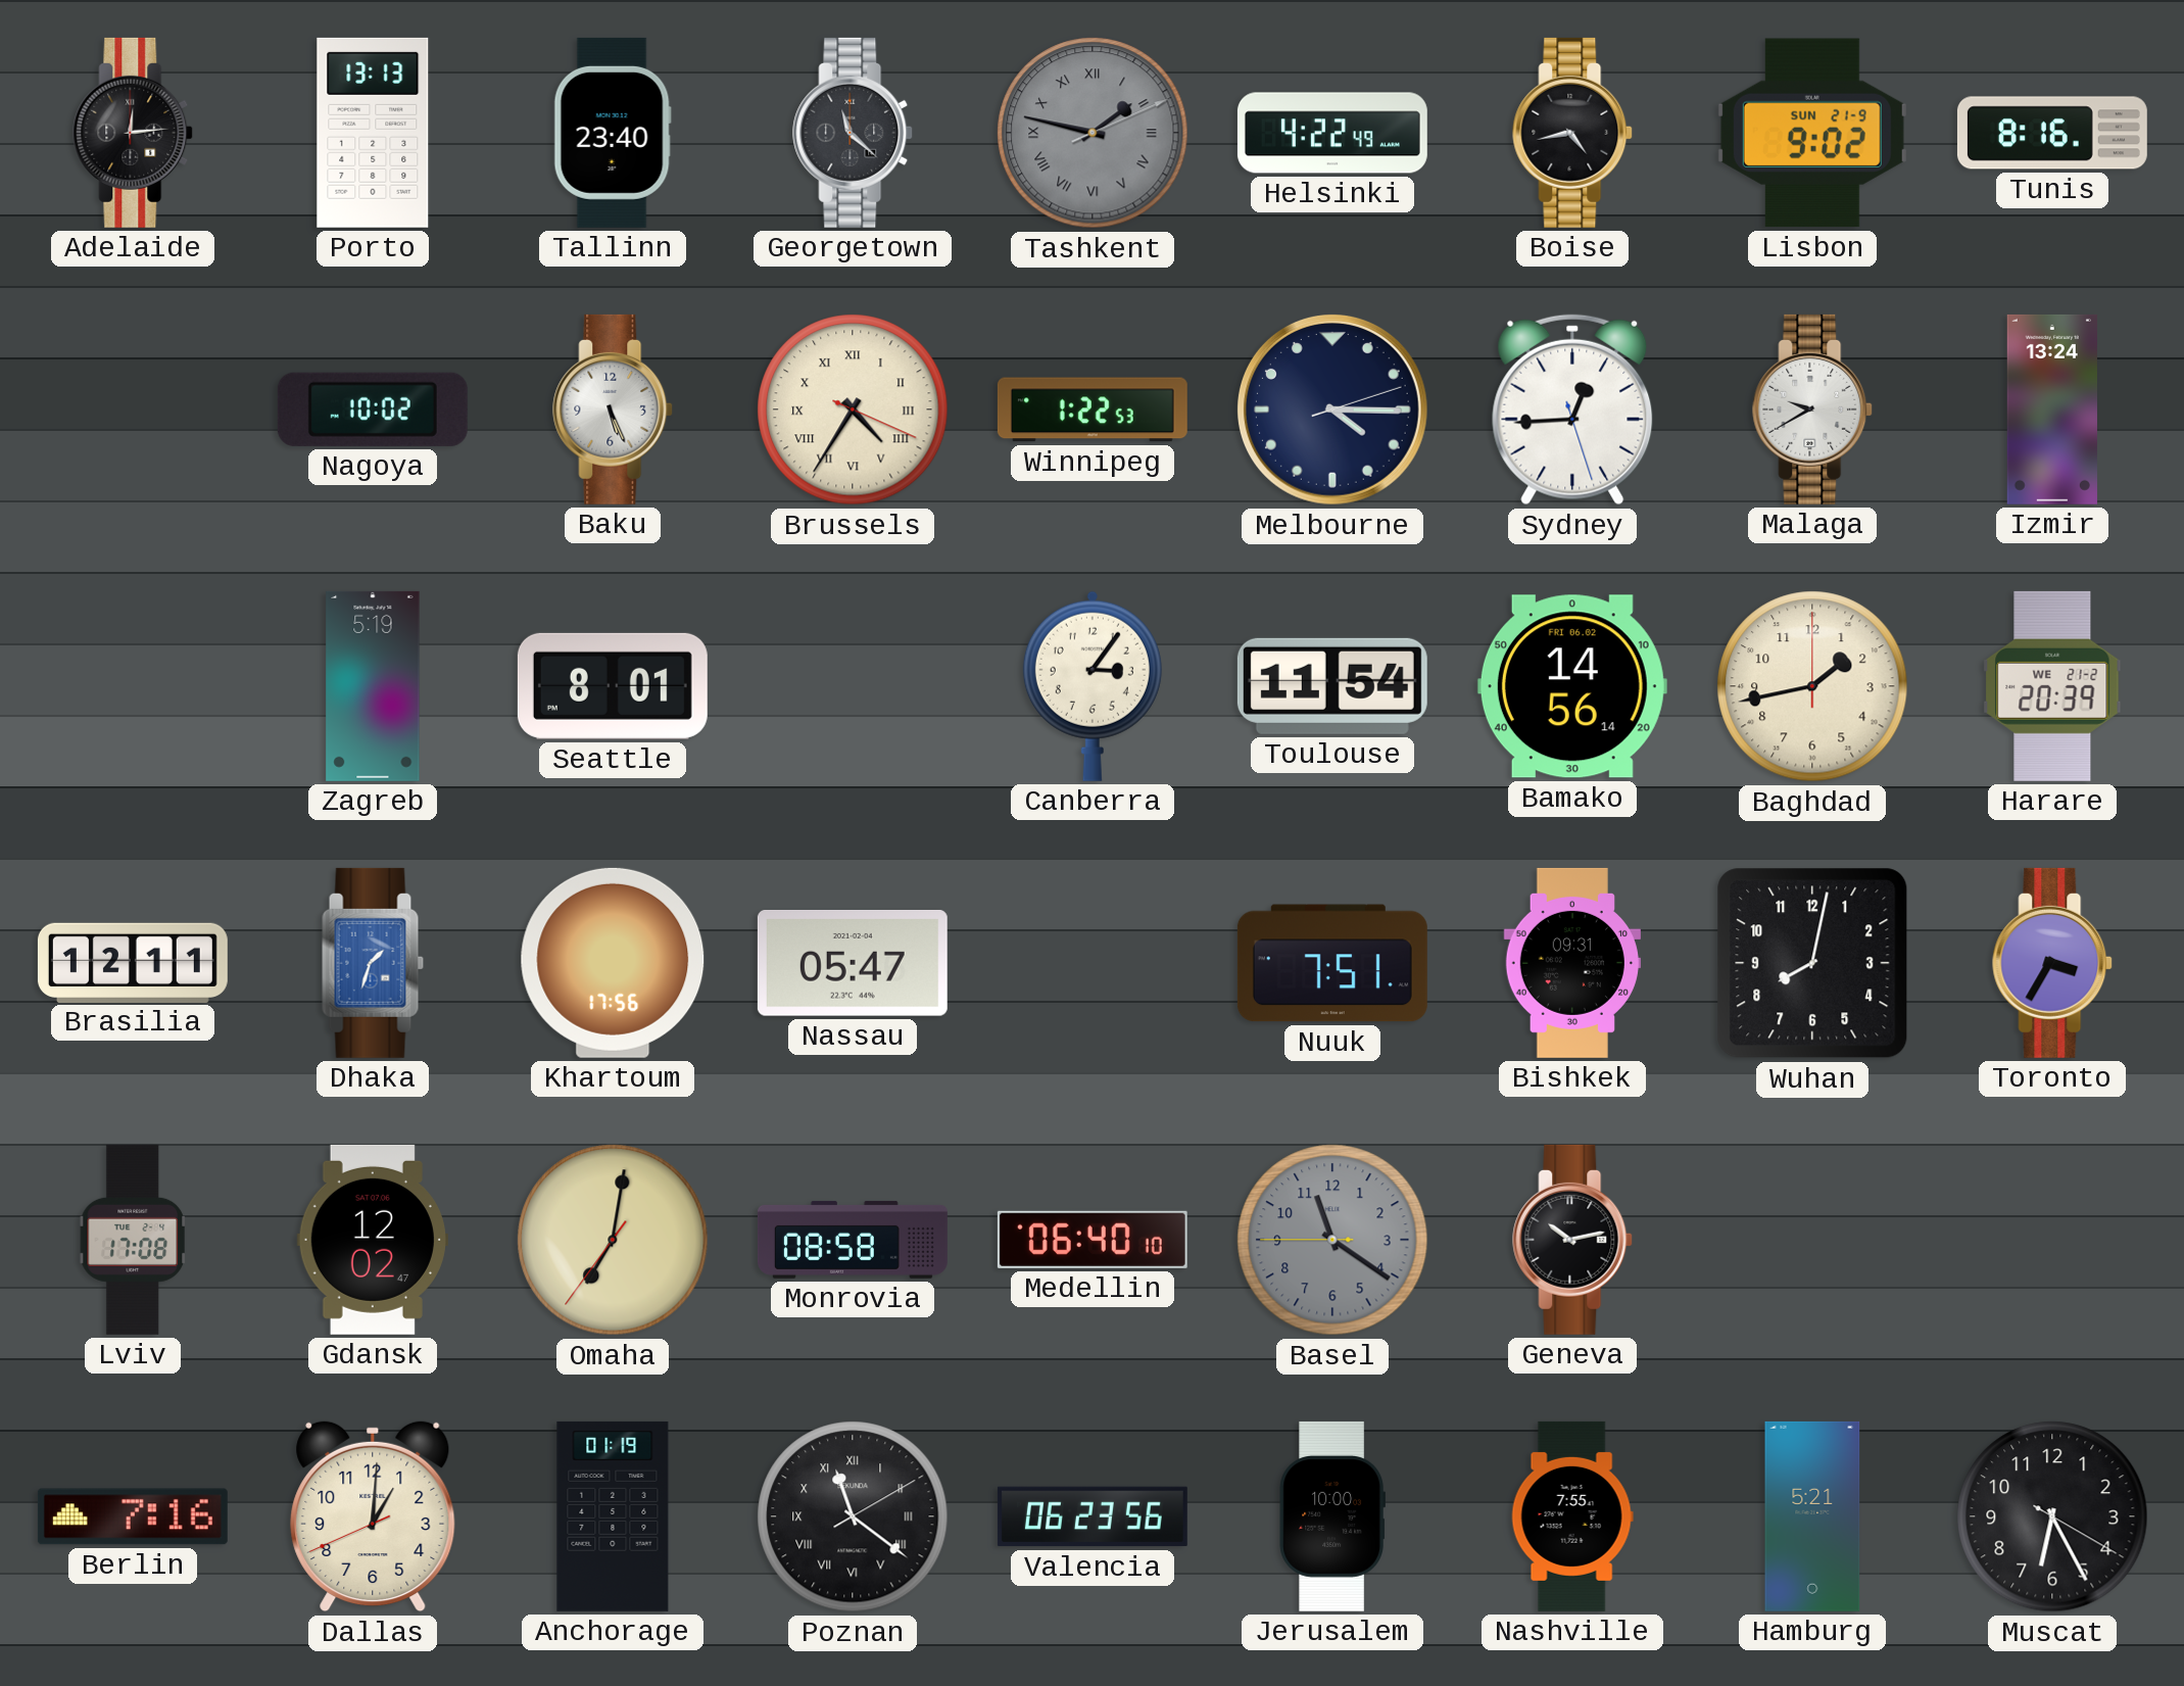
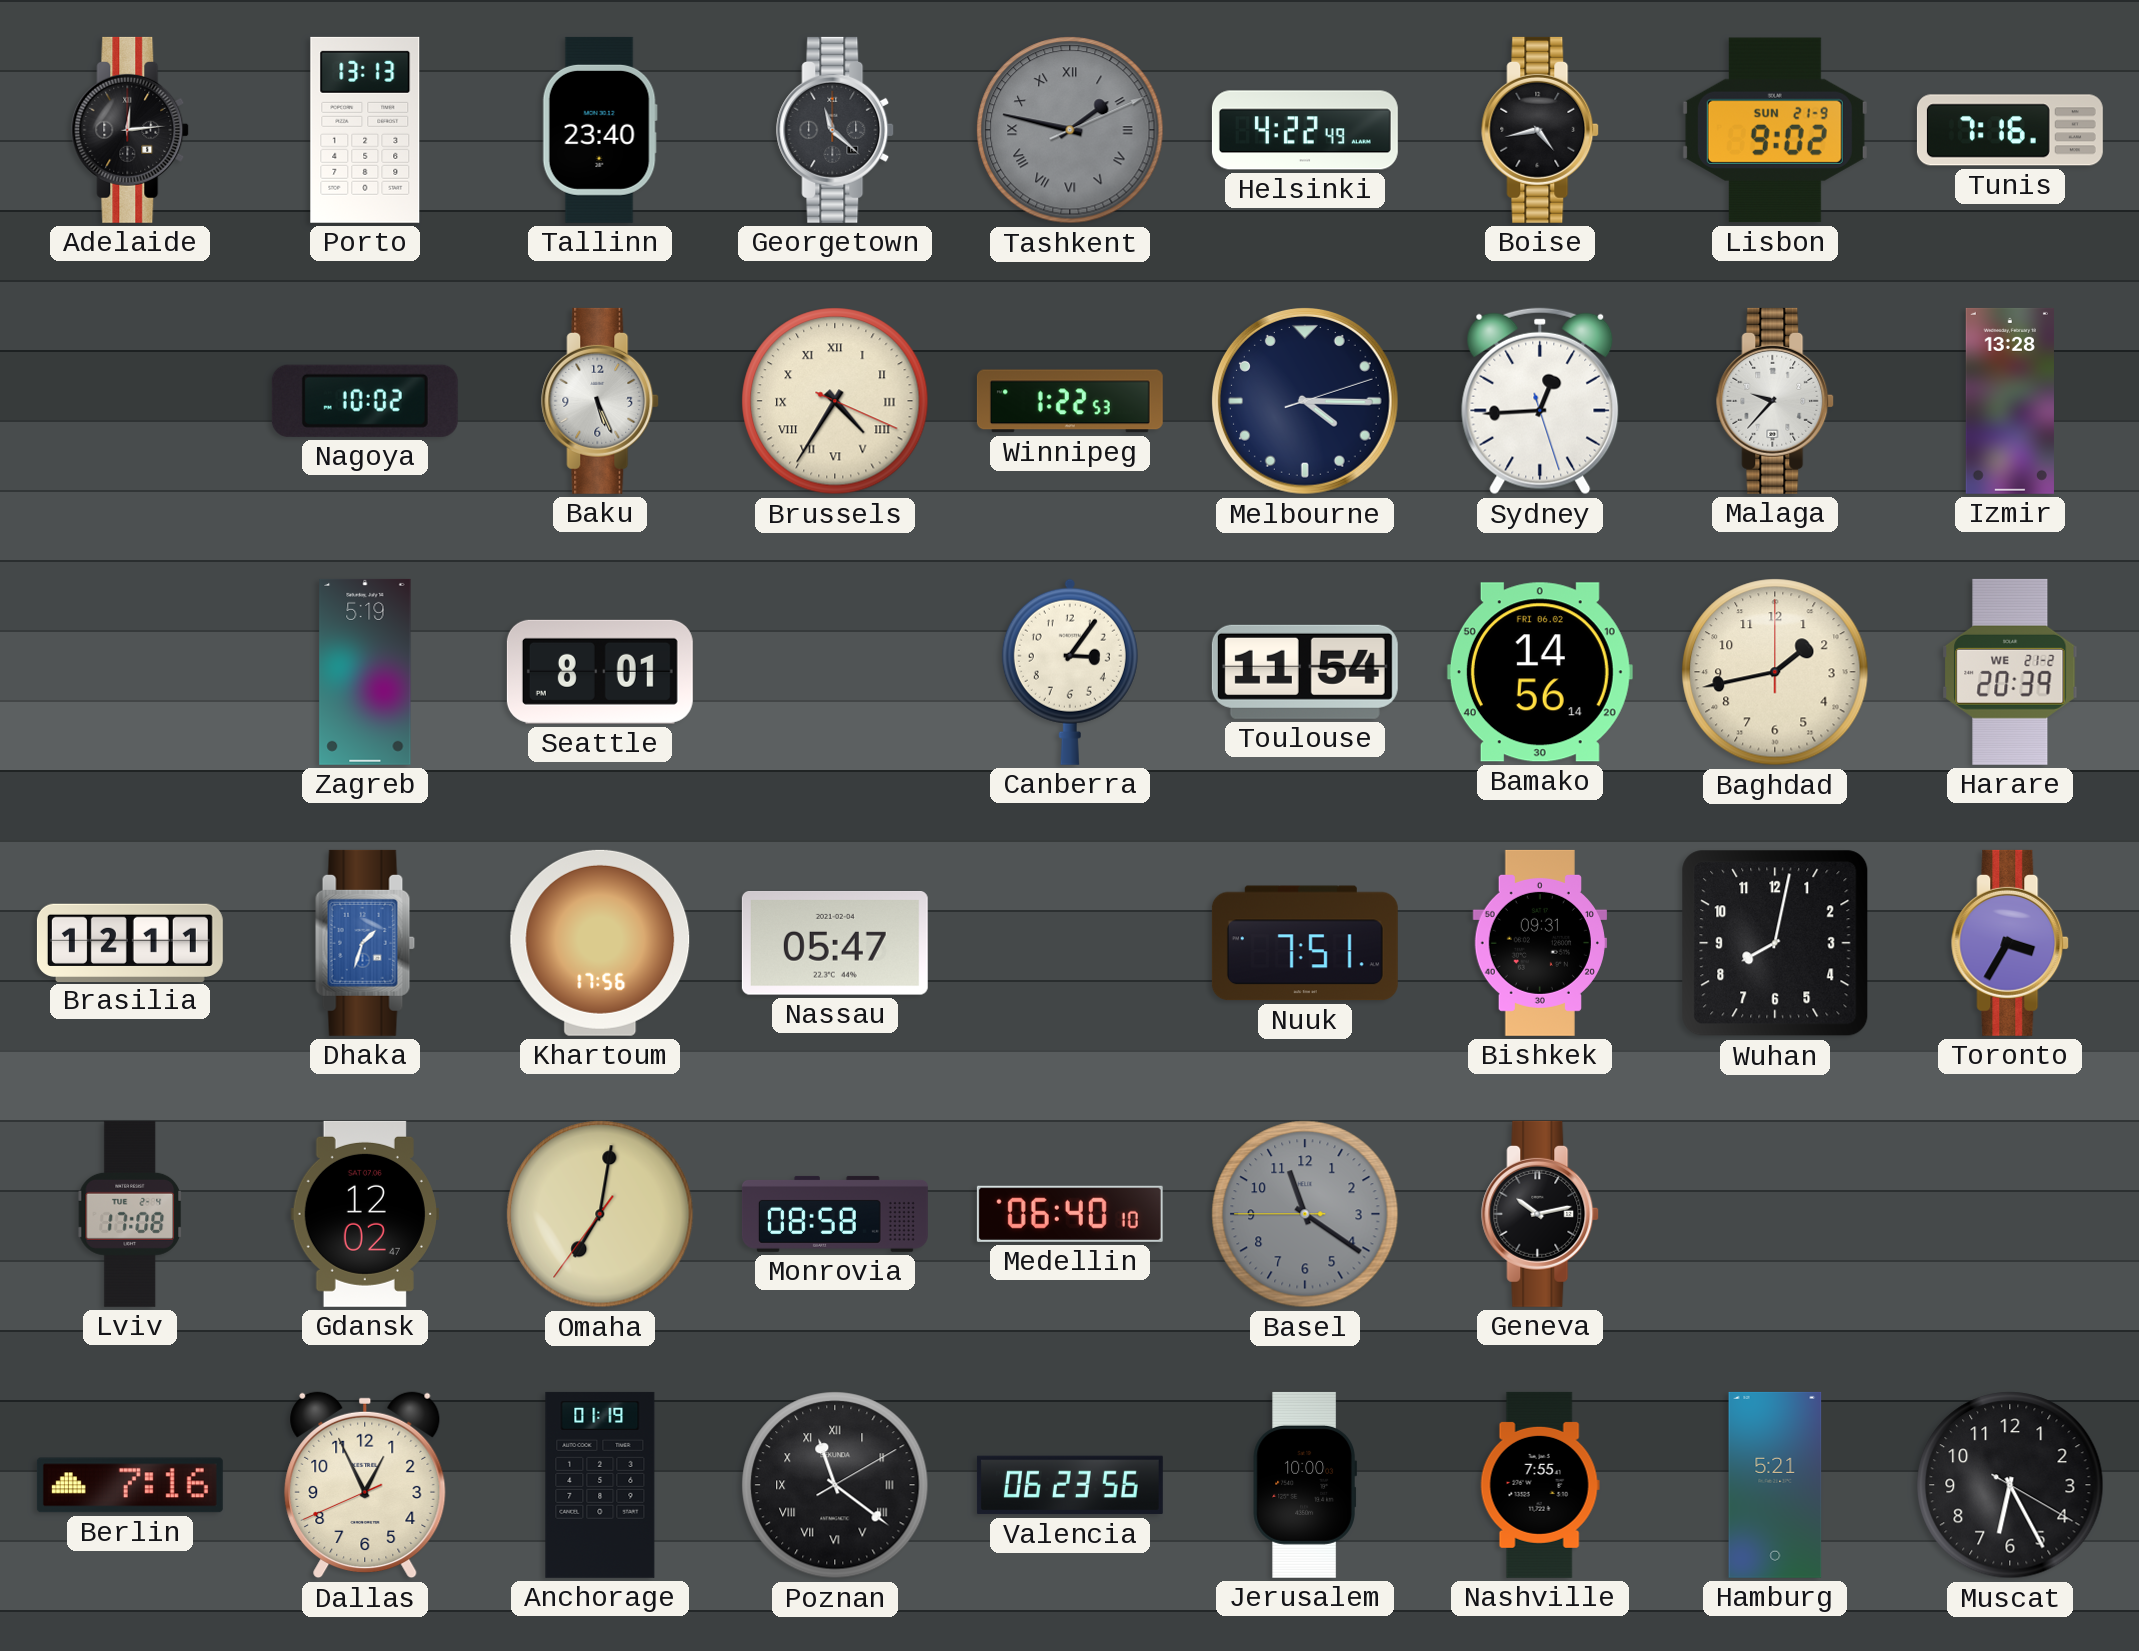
Tunis: 8:16 -> 7:16
Malaga: 9:40 -> 9:37
Izmir: 13:24 -> 13:28
Dallas: 1:00 -> 12:55
